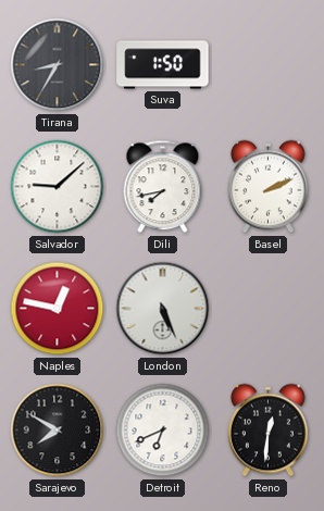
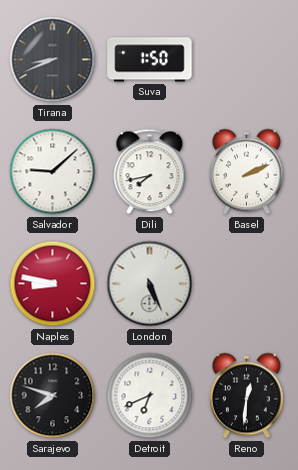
Tirana: 8:35 -> 8:41
Naples: 12:47 -> 8:47
Sarajevo: 7:50 -> 7:48
